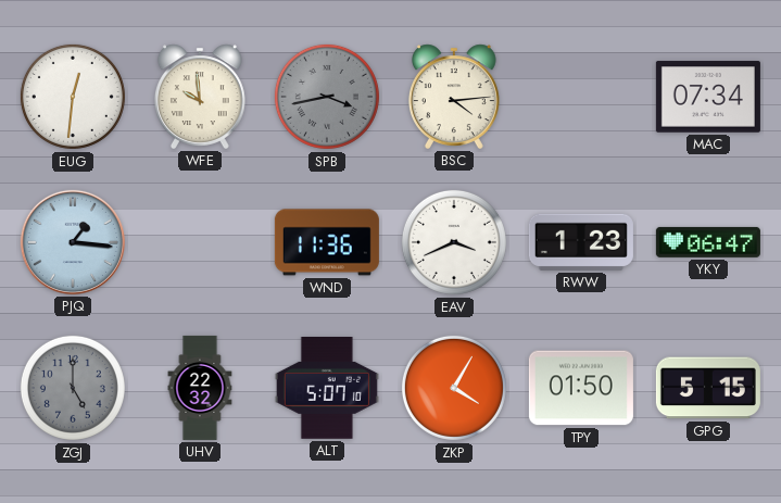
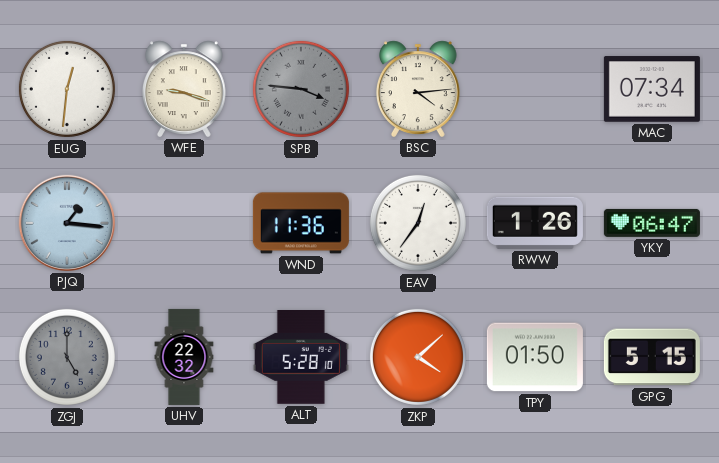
WFE: 9:59 -> 9:18
SPB: 3:43 -> 3:46
EAV: 3:41 -> 12:36
RWW: 1:23 -> 1:26
ALT: 5:07 -> 5:28
ZKP: 4:05 -> 4:08
